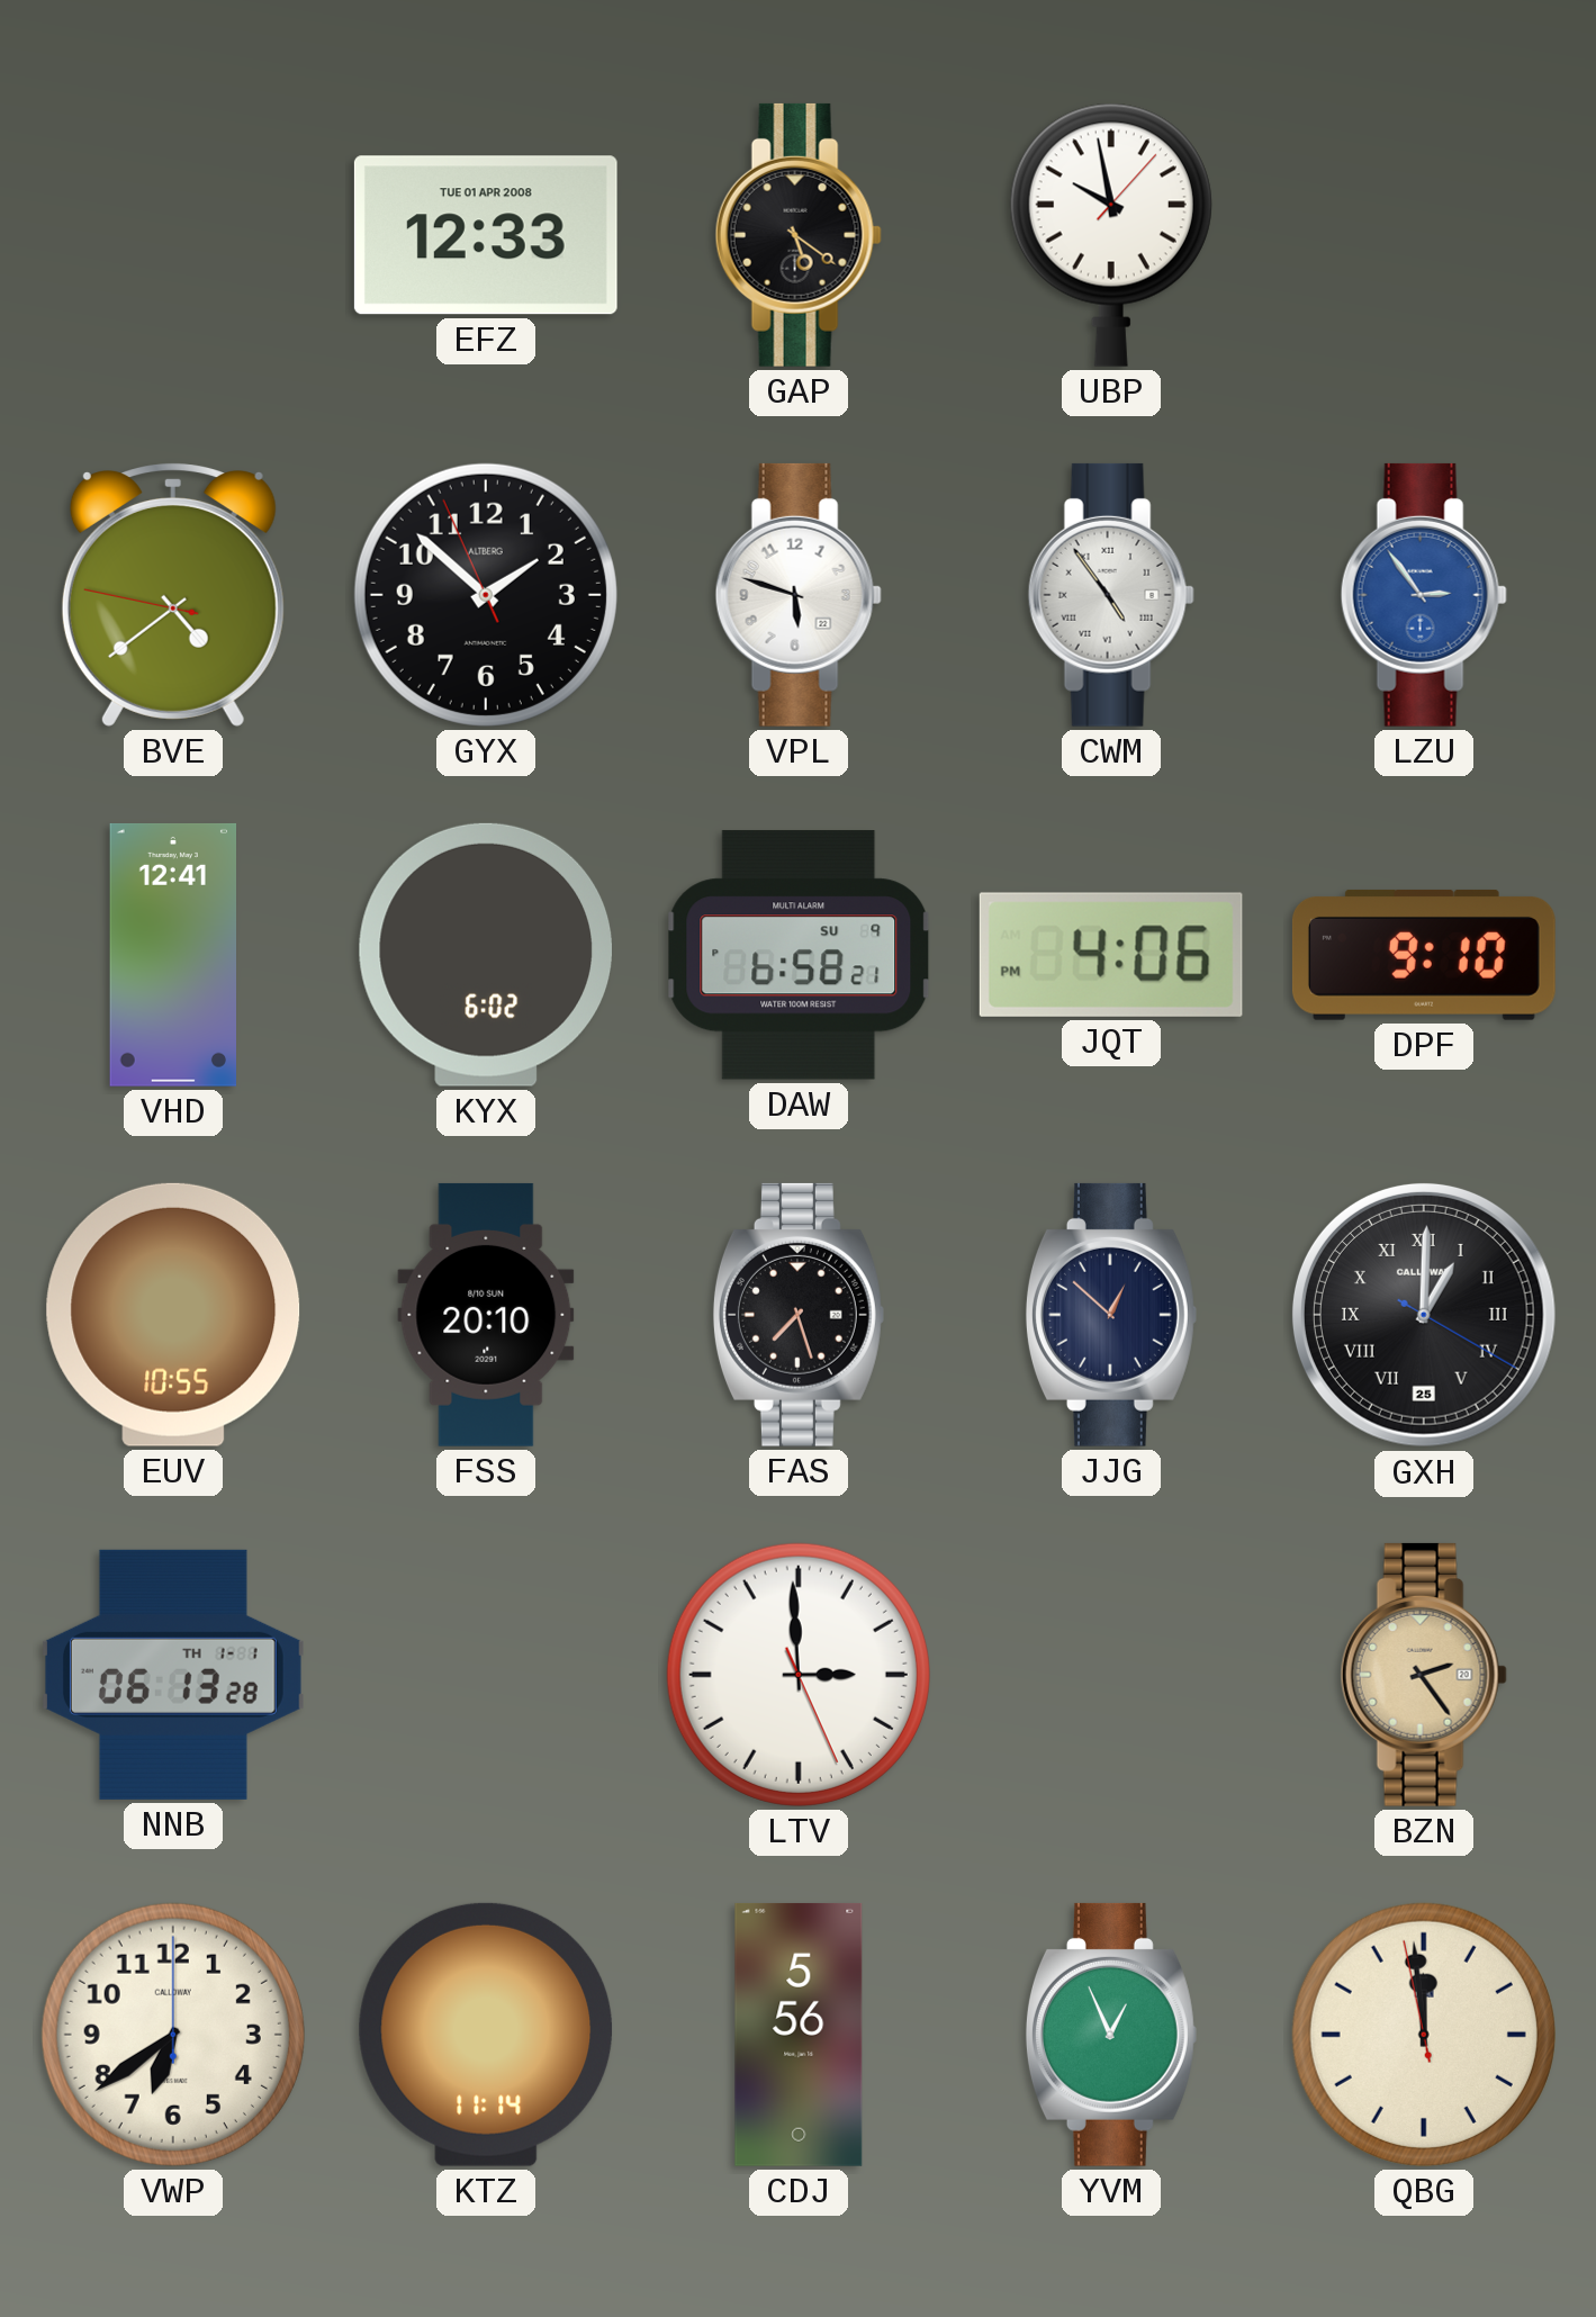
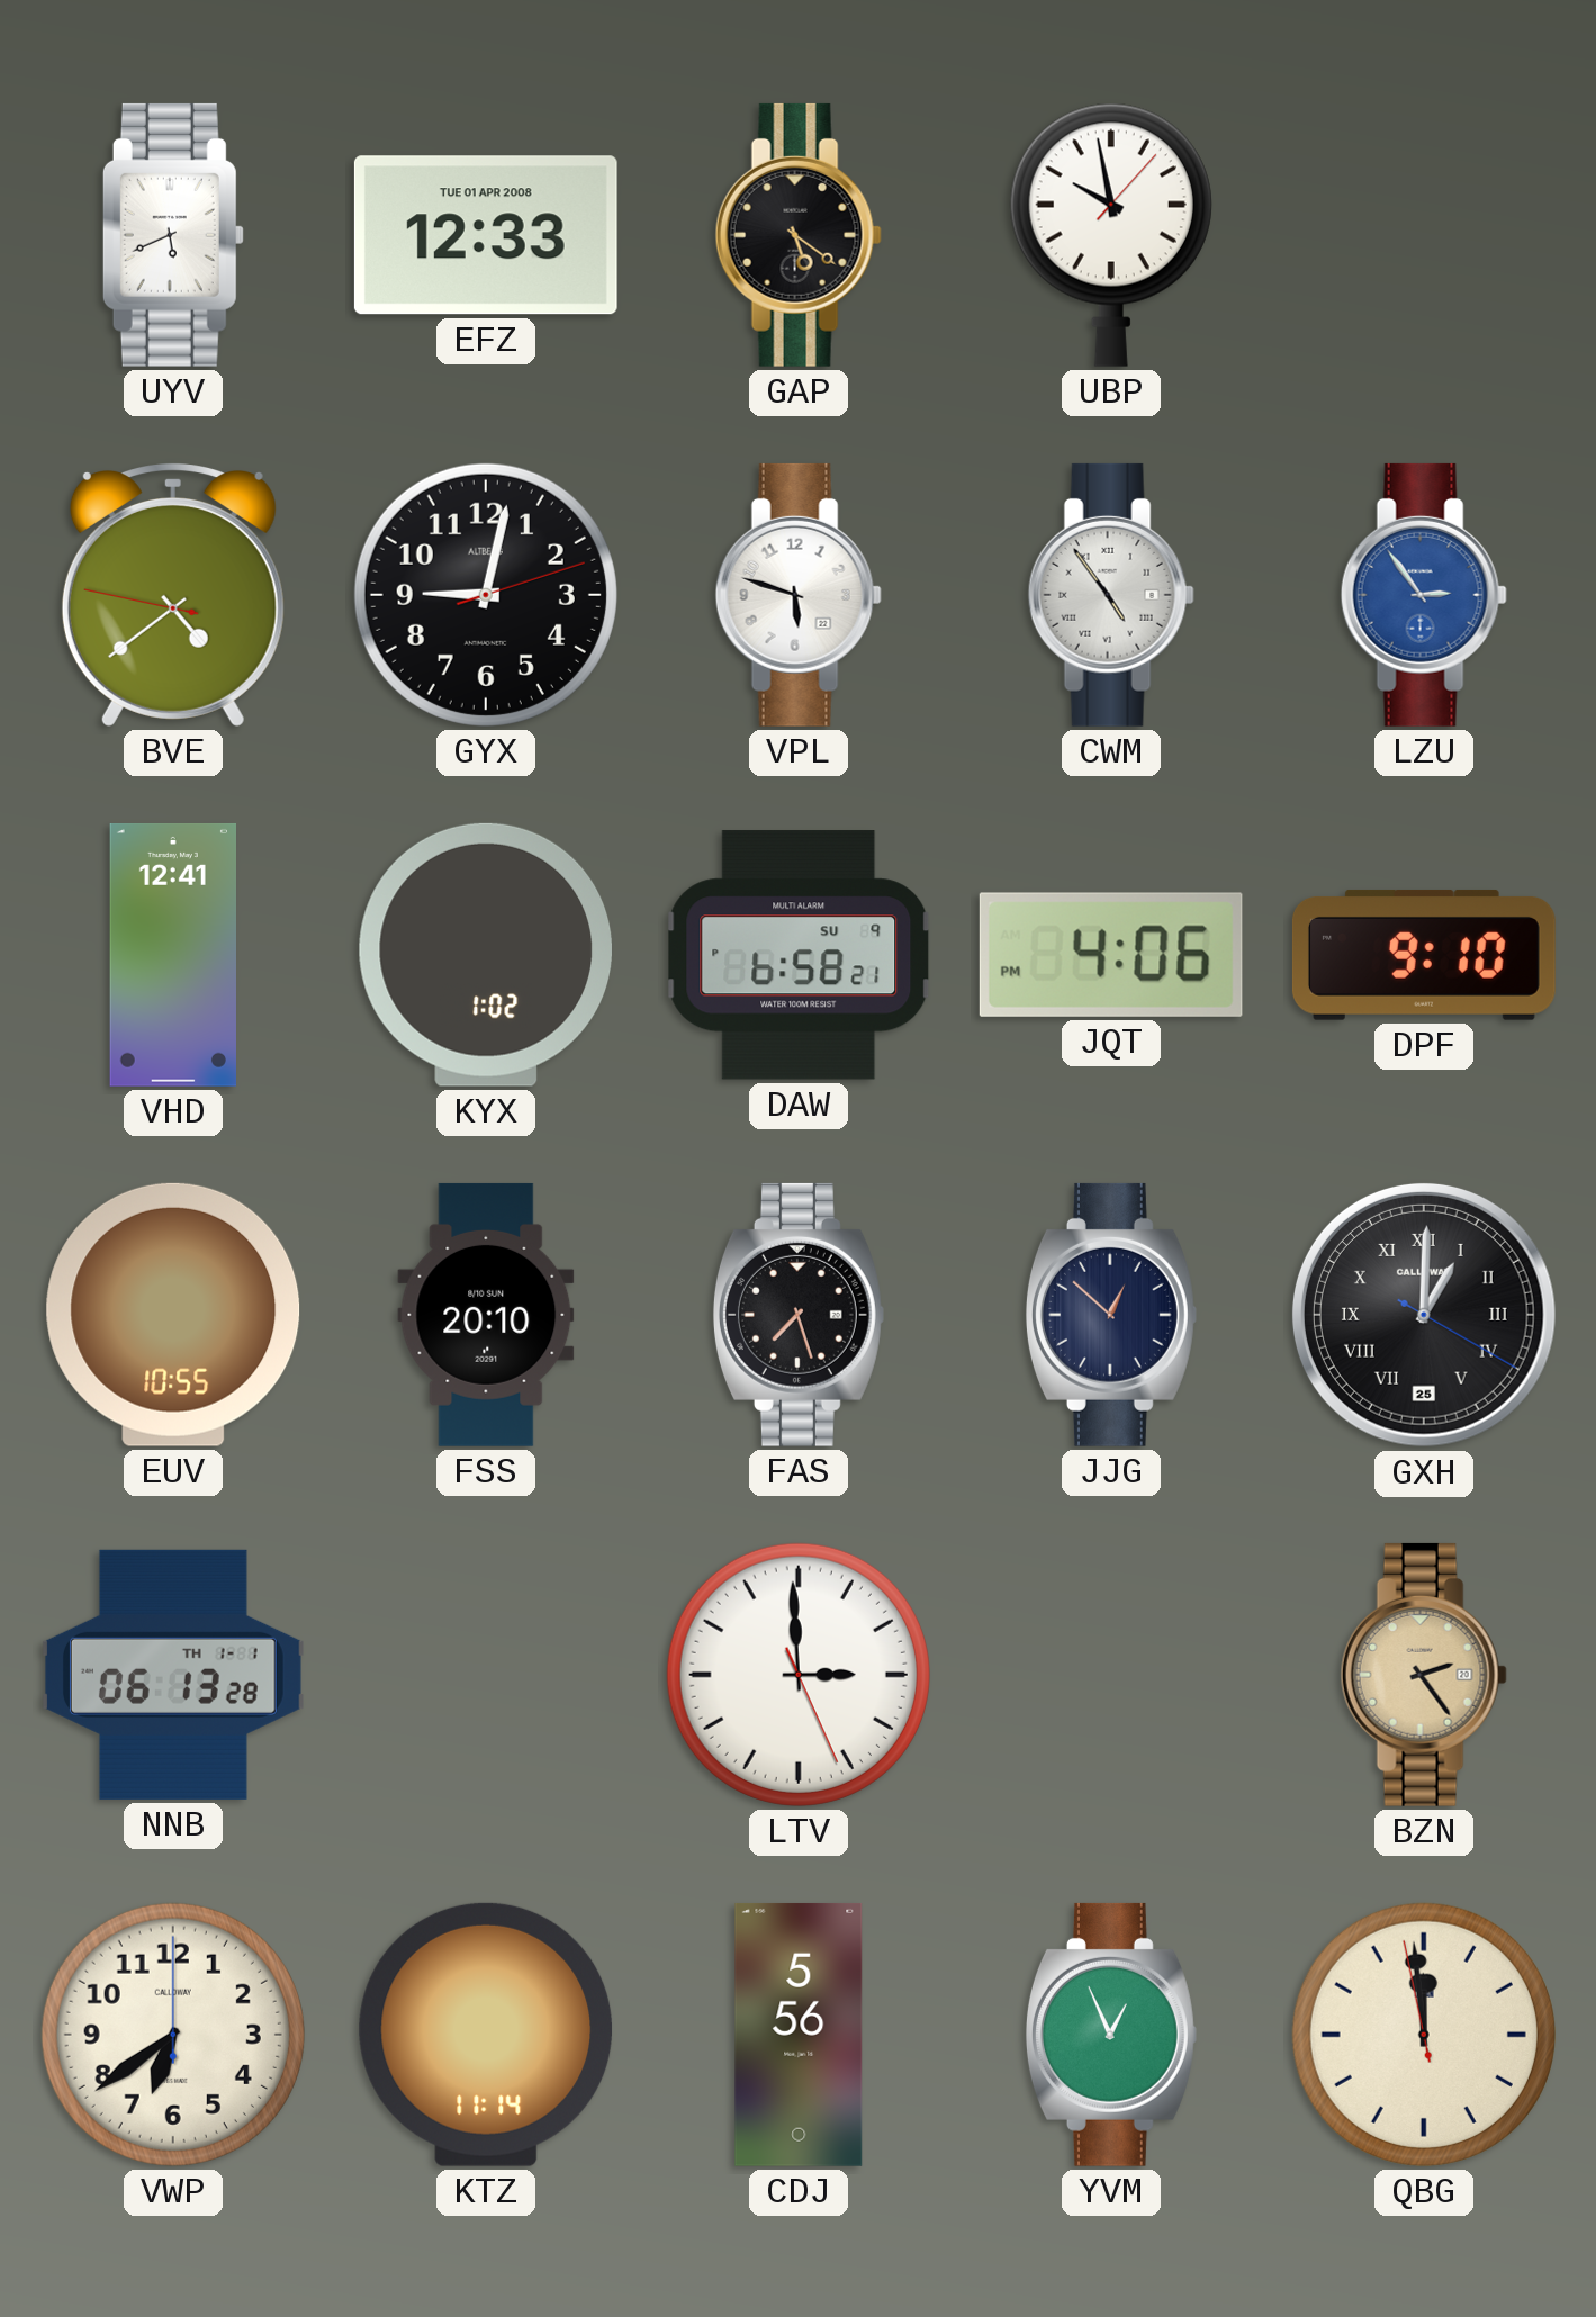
UYV: none -> 5:41
GYX: 1:51 -> 9:02
KYX: 6:02 -> 1:02
